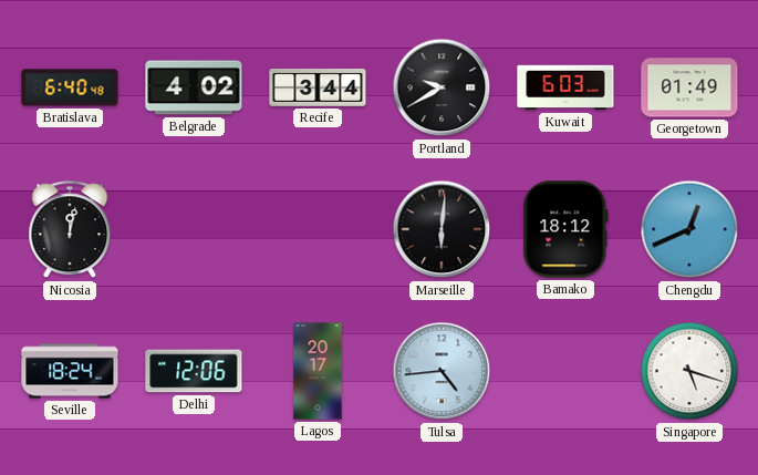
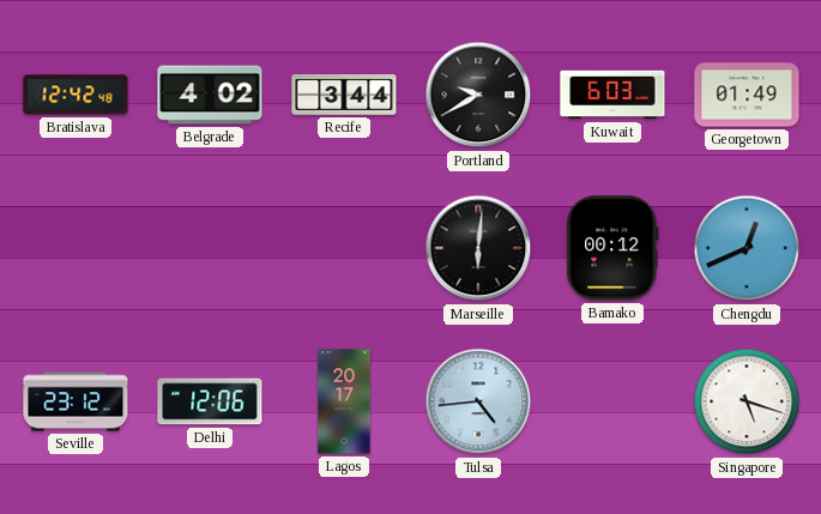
Bratislava: 6:40 -> 12:42
Nicosia: 12:02 -> none
Bamako: 18:12 -> 00:12
Seville: 18:24 -> 23:12
